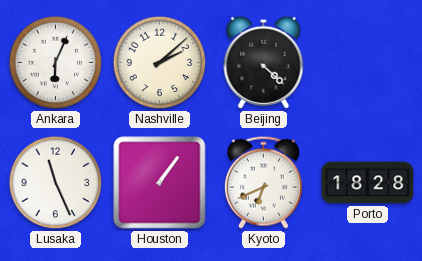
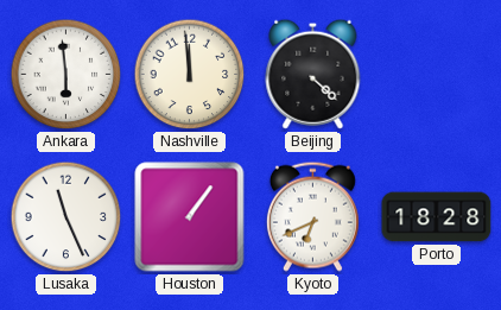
Ankara: 6:04 -> 5:59
Nashville: 2:08 -> 11:59
